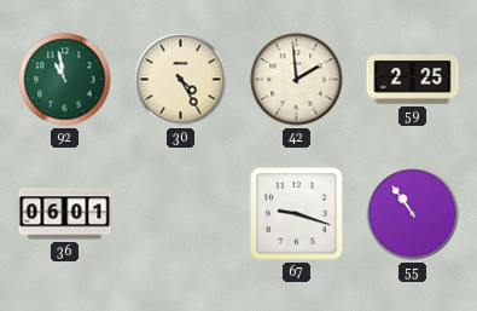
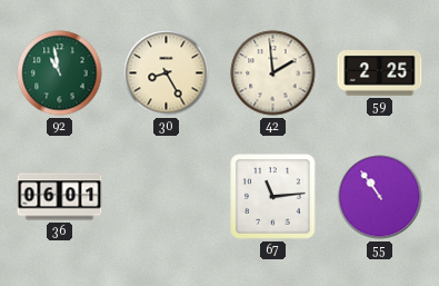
30: 4:25 -> 8:25
67: 9:18 -> 11:14
